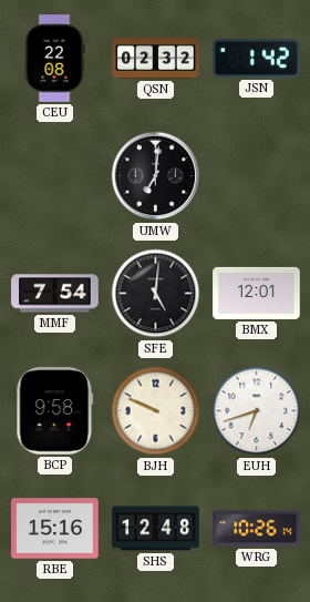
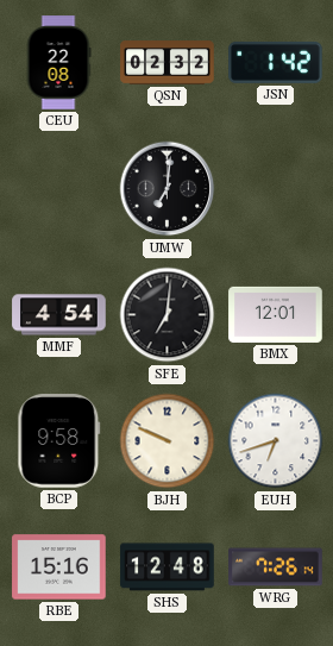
MMF: 7:54 -> 4:54
SFE: 5:01 -> 7:01
WRG: 10:26 -> 7:26
